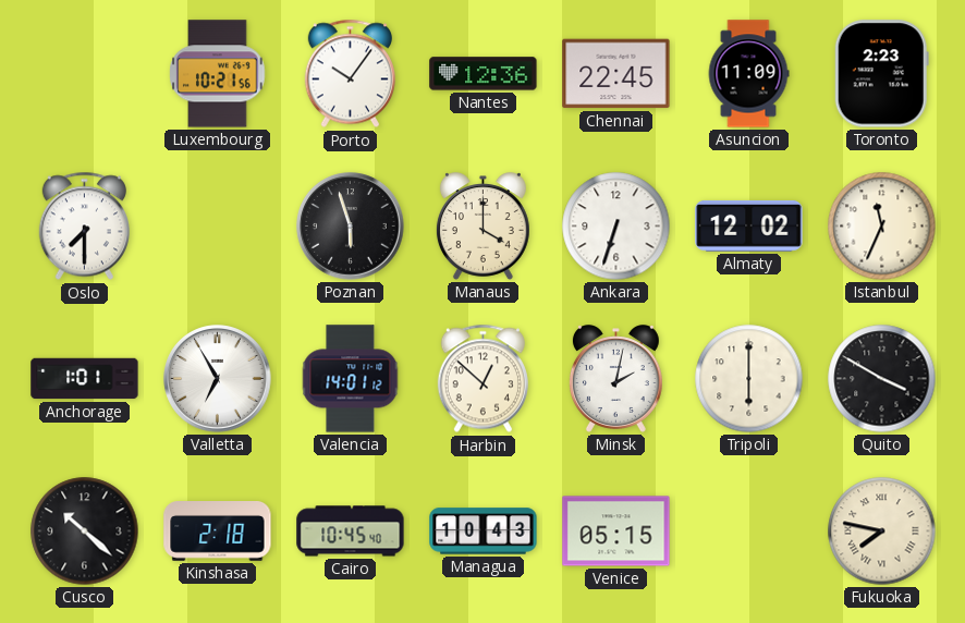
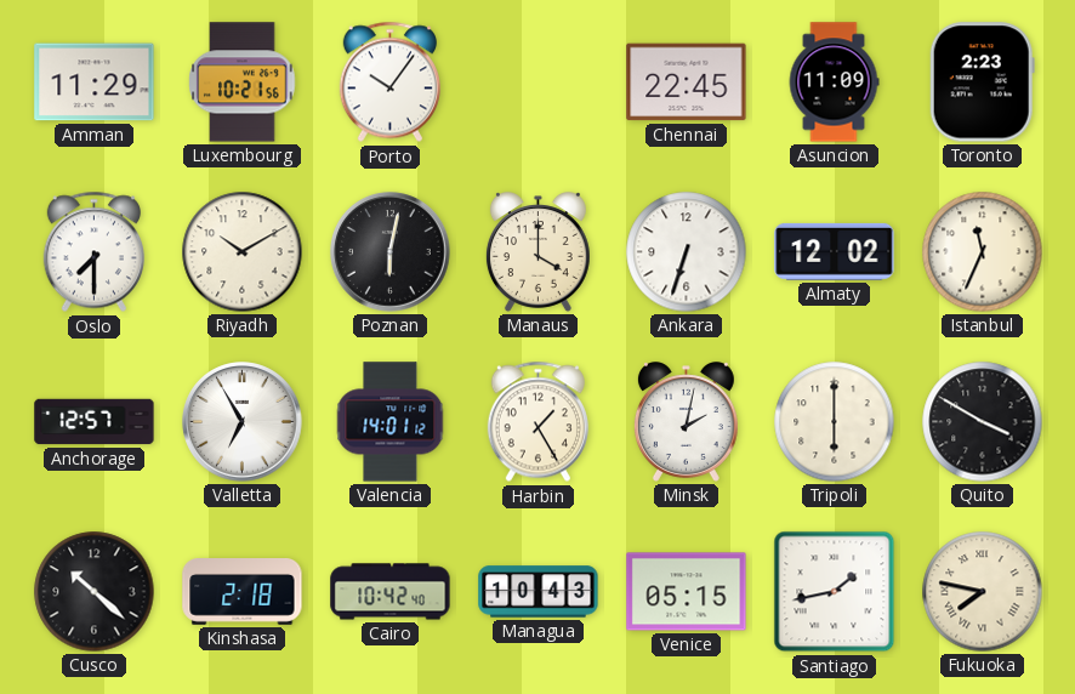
Amman: none -> 11:29
Nantes: 12:36 -> none
Riyadh: none -> 10:10
Poznan: 5:57 -> 6:02
Anchorage: 1:01 -> 12:57
Harbin: 12:52 -> 1:25
Cairo: 10:45 -> 10:42
Santiago: none -> 1:43
